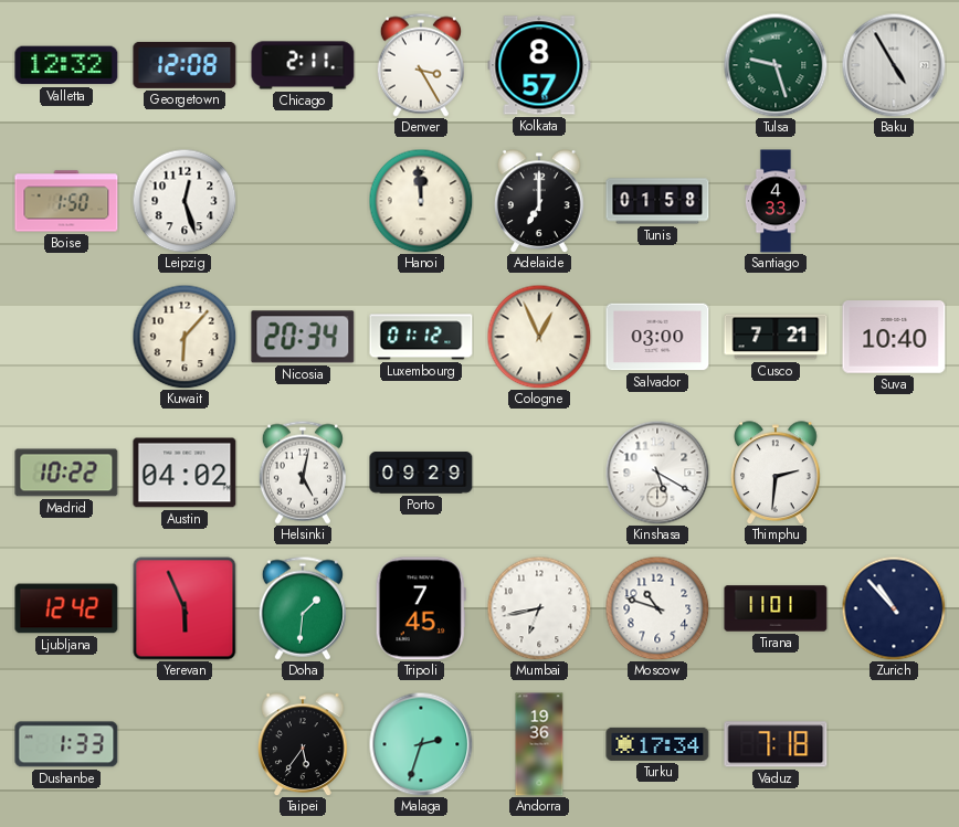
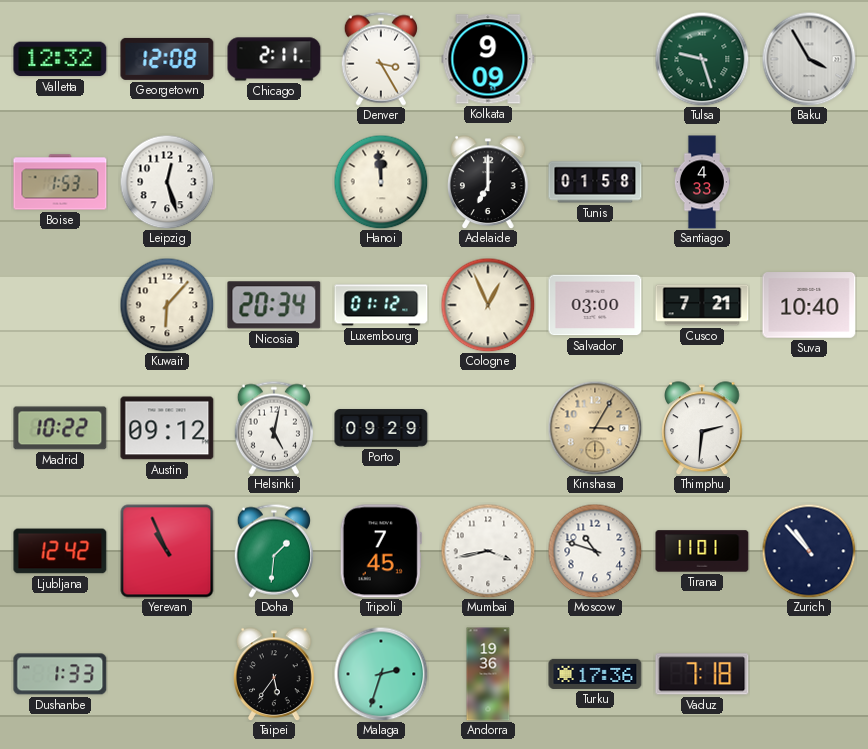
Kolkata: 8:57 -> 9:09
Baku: 4:55 -> 3:55
Boise: 1:50 -> 1:53
Austin: 04:02 -> 09:12
Kinshasa: 5:20 -> 3:05
Kinshasa dial: white -> champagne
Yerevan: 5:56 -> 10:56
Mumbai: 6:43 -> 3:43
Turku: 17:34 -> 17:36
